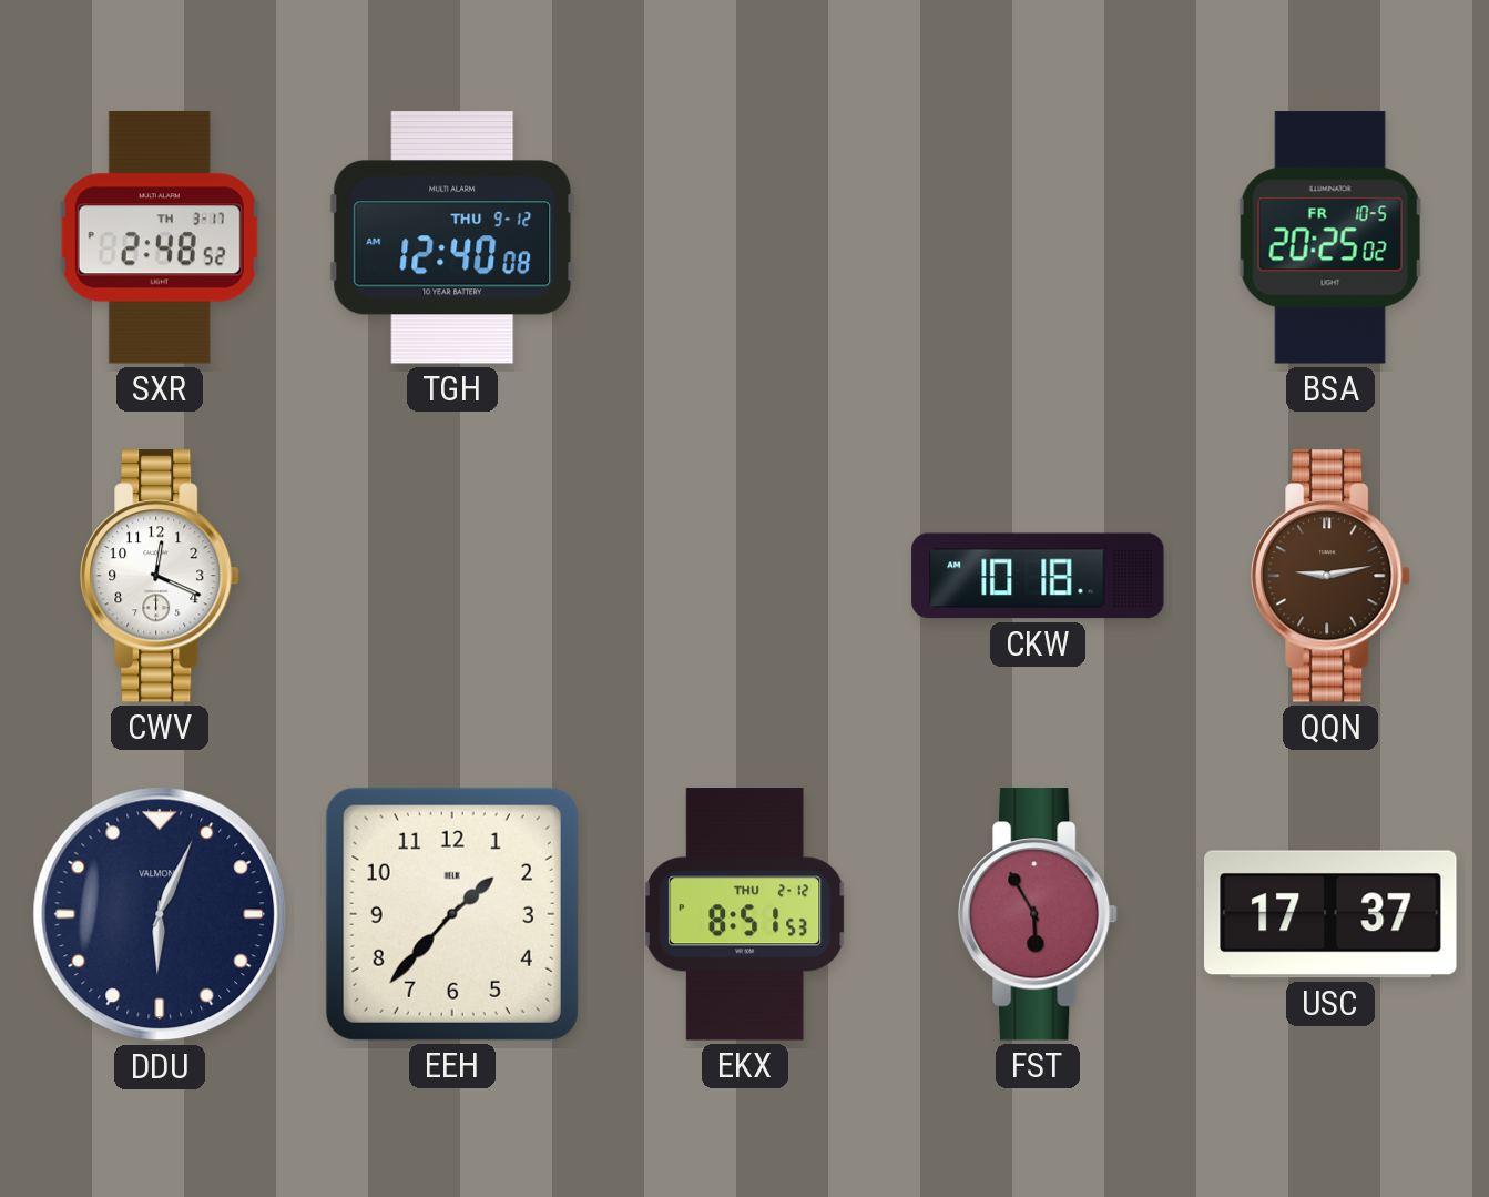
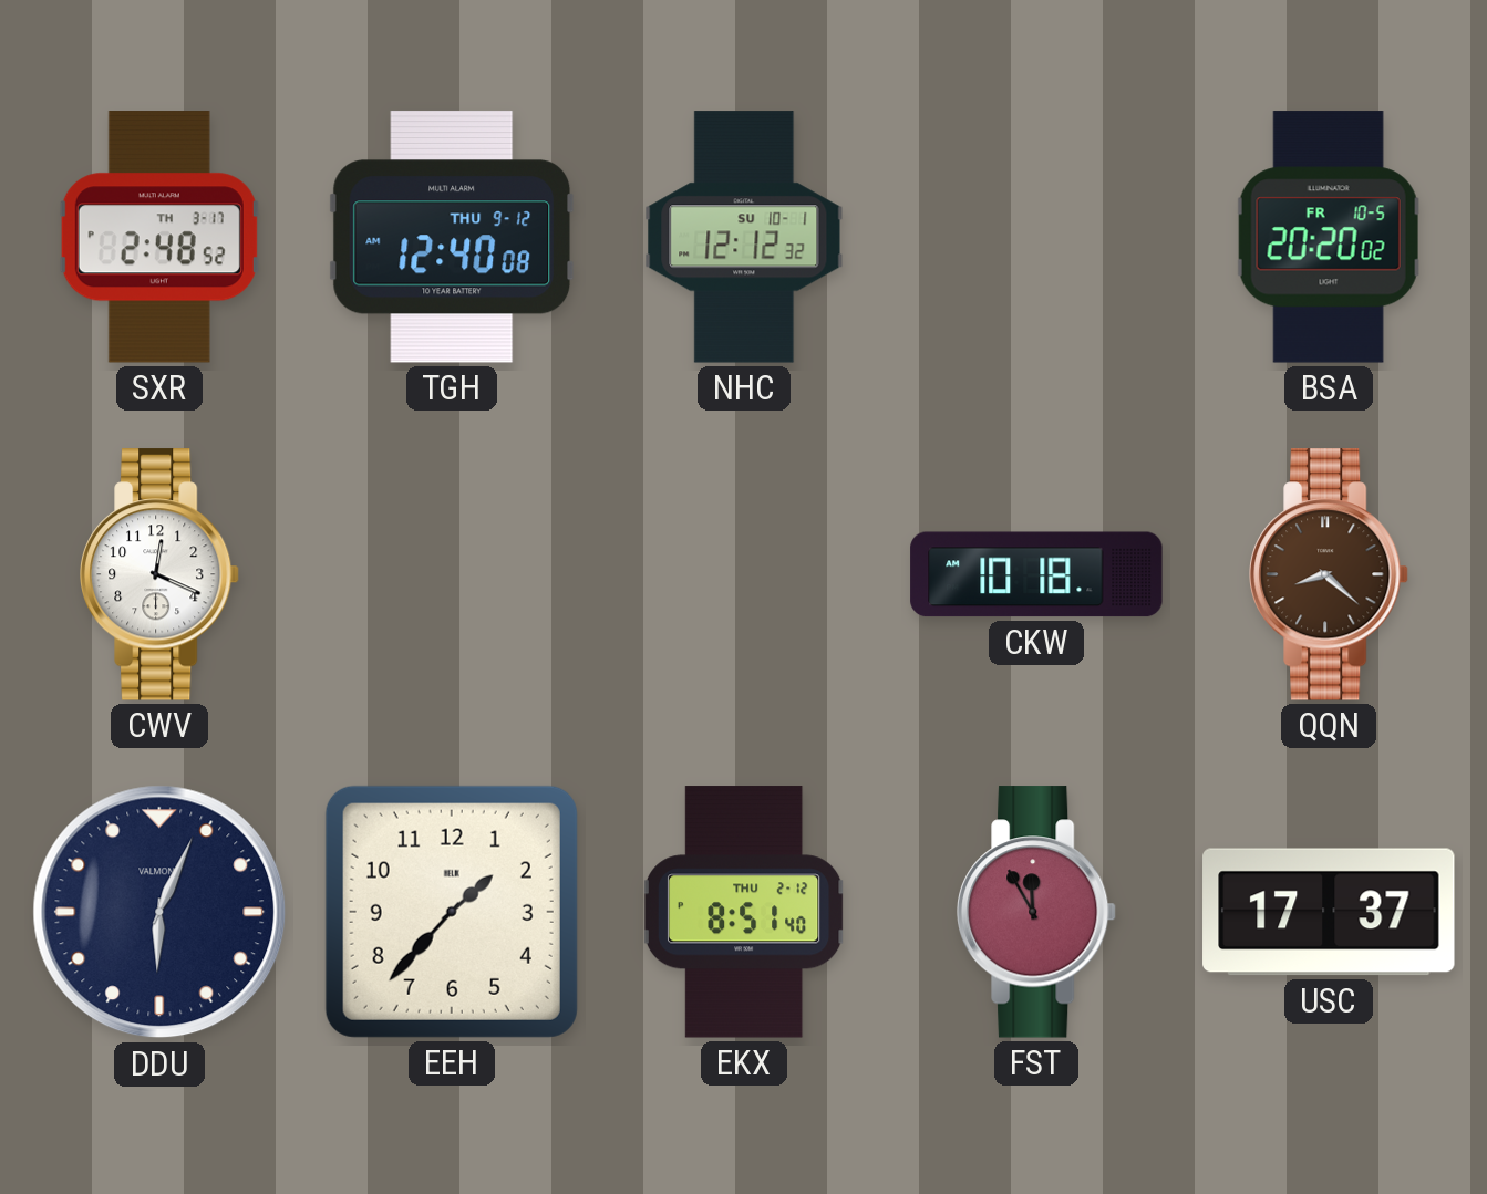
NHC: none -> 12:12
BSA: 20:25 -> 20:20
QQN: 9:13 -> 8:22
EKX: 8:51:53 -> 8:51:40
FST: 5:55 -> 11:55
